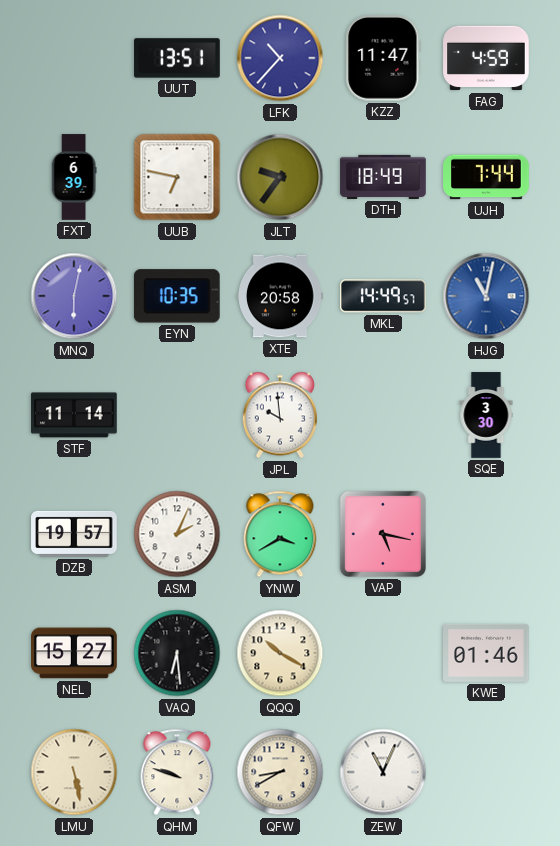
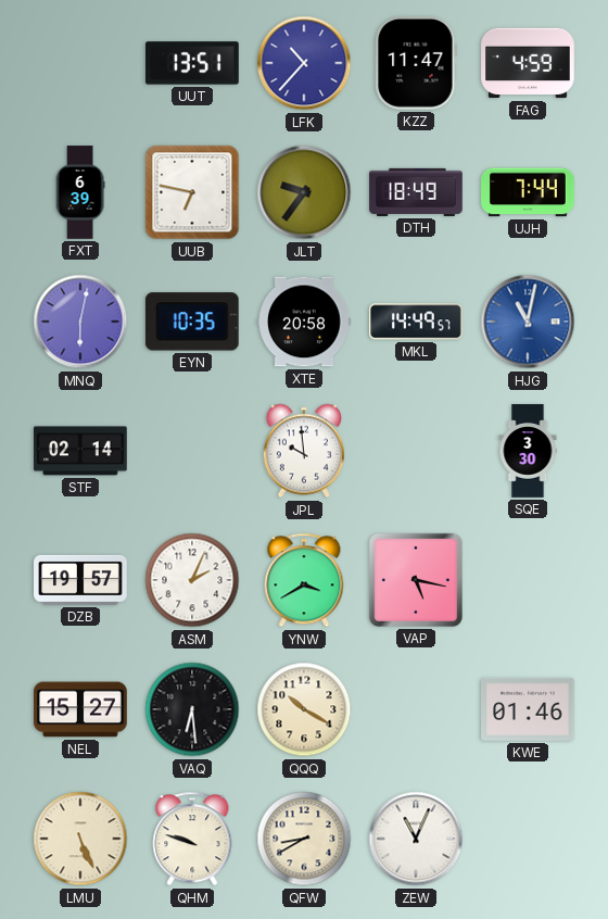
STF: 11:14 -> 02:14
LMU: 5:28 -> 5:26
